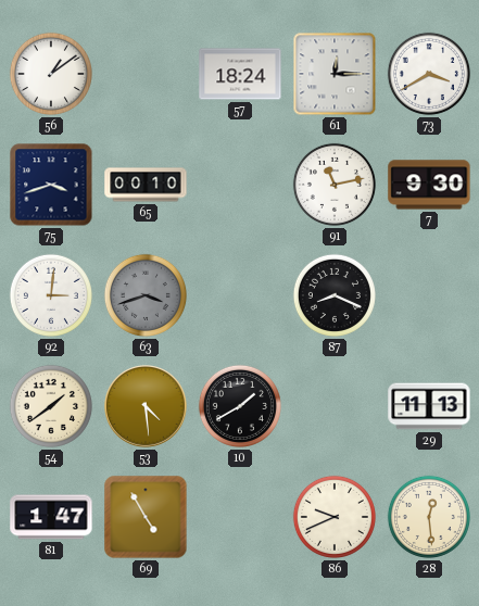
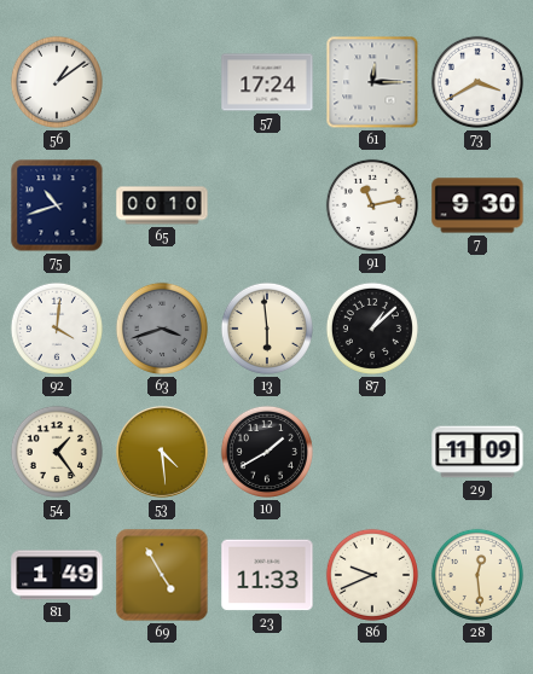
57: 18:24 -> 17:24
75: 3:42 -> 10:42
92: 3:01 -> 4:01
13: none -> 5:59
87: 8:19 -> 1:08
54: 1:39 -> 1:24
29: 11:13 -> 11:09
81: 1:47 -> 1:49
23: none -> 11:33
